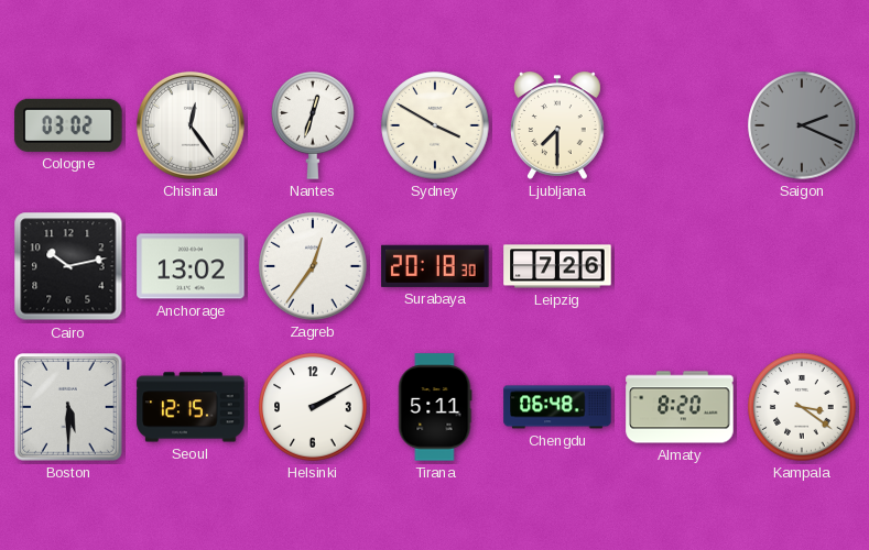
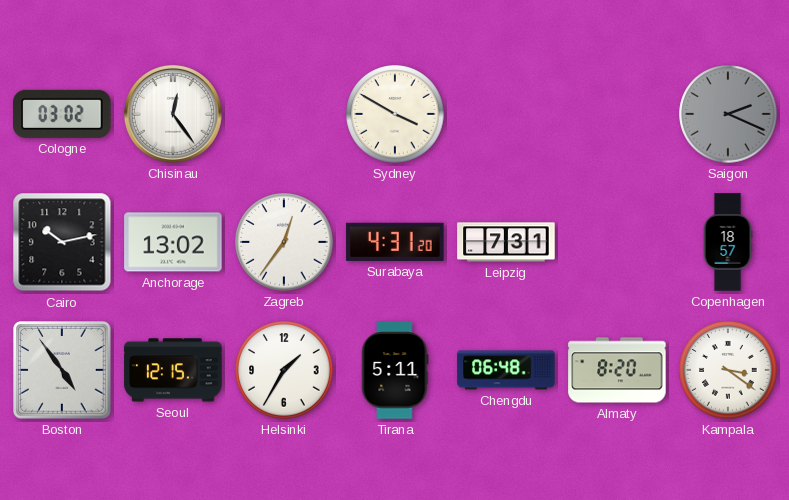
Nantes: 12:33 -> none
Ljubljana: 7:30 -> none
Surabaya: 20:18 -> 4:31
Leipzig: 7:26 -> 7:31
Copenhagen: none -> 18:57
Boston: 5:30 -> 4:54
Helsinki: 2:10 -> 1:35
